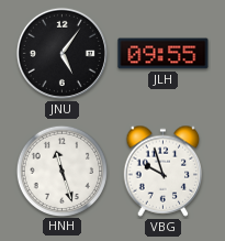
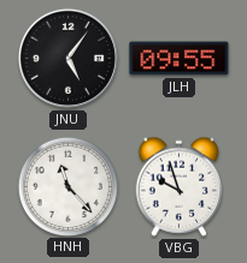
HNH: 11:27 -> 11:23
